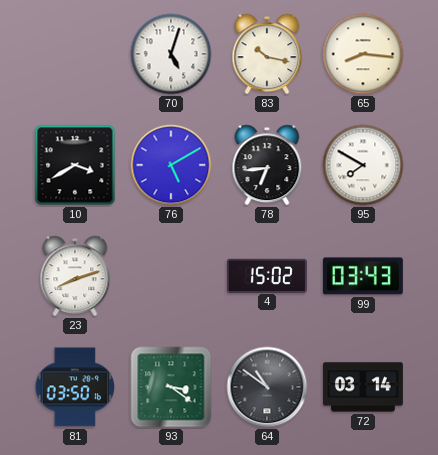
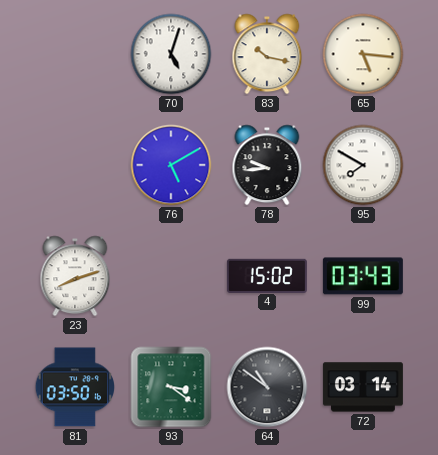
65: 8:16 -> 5:16
10: 3:40 -> none
78: 6:44 -> 9:44
